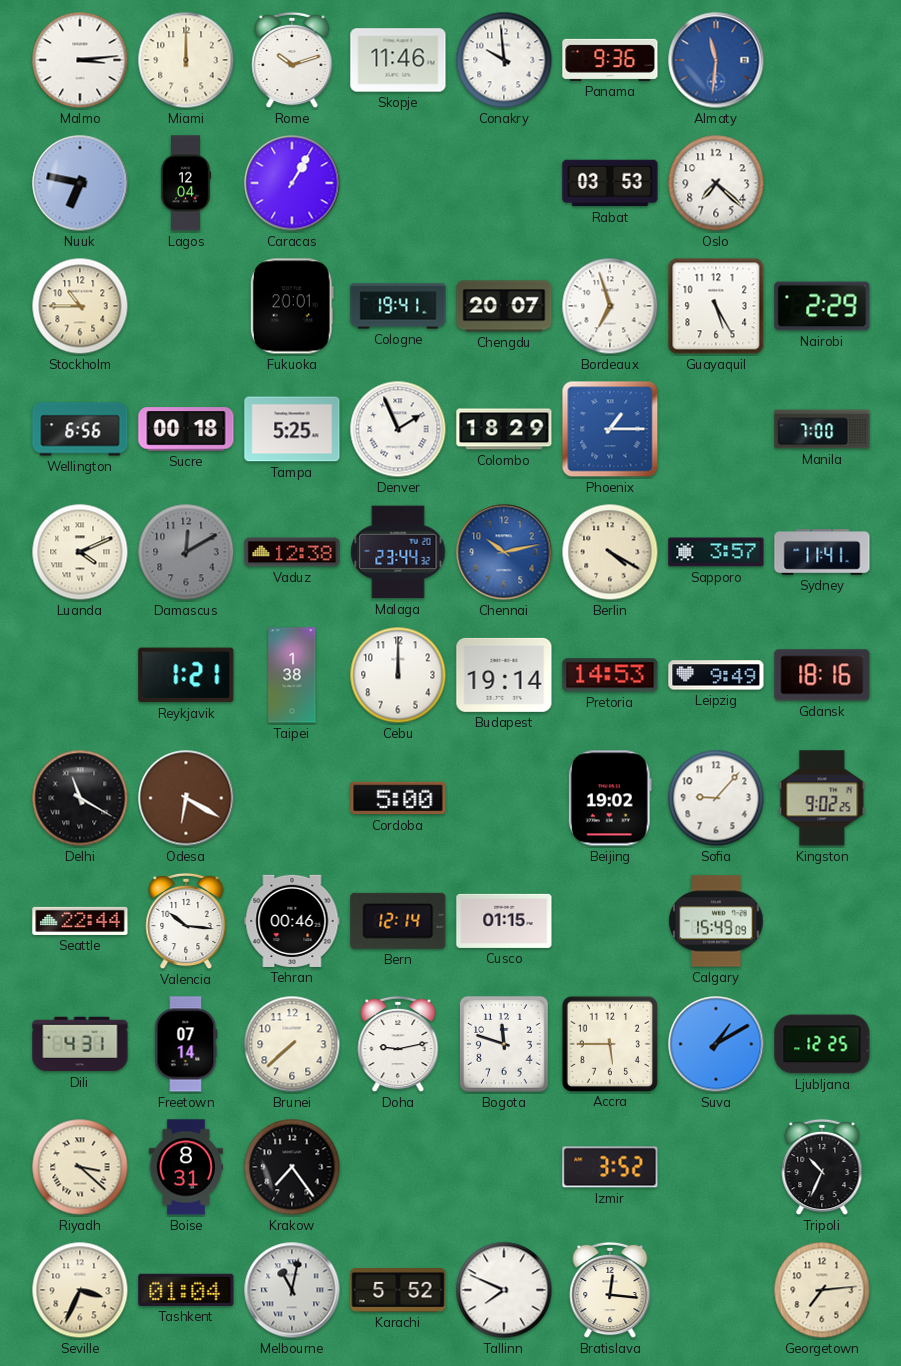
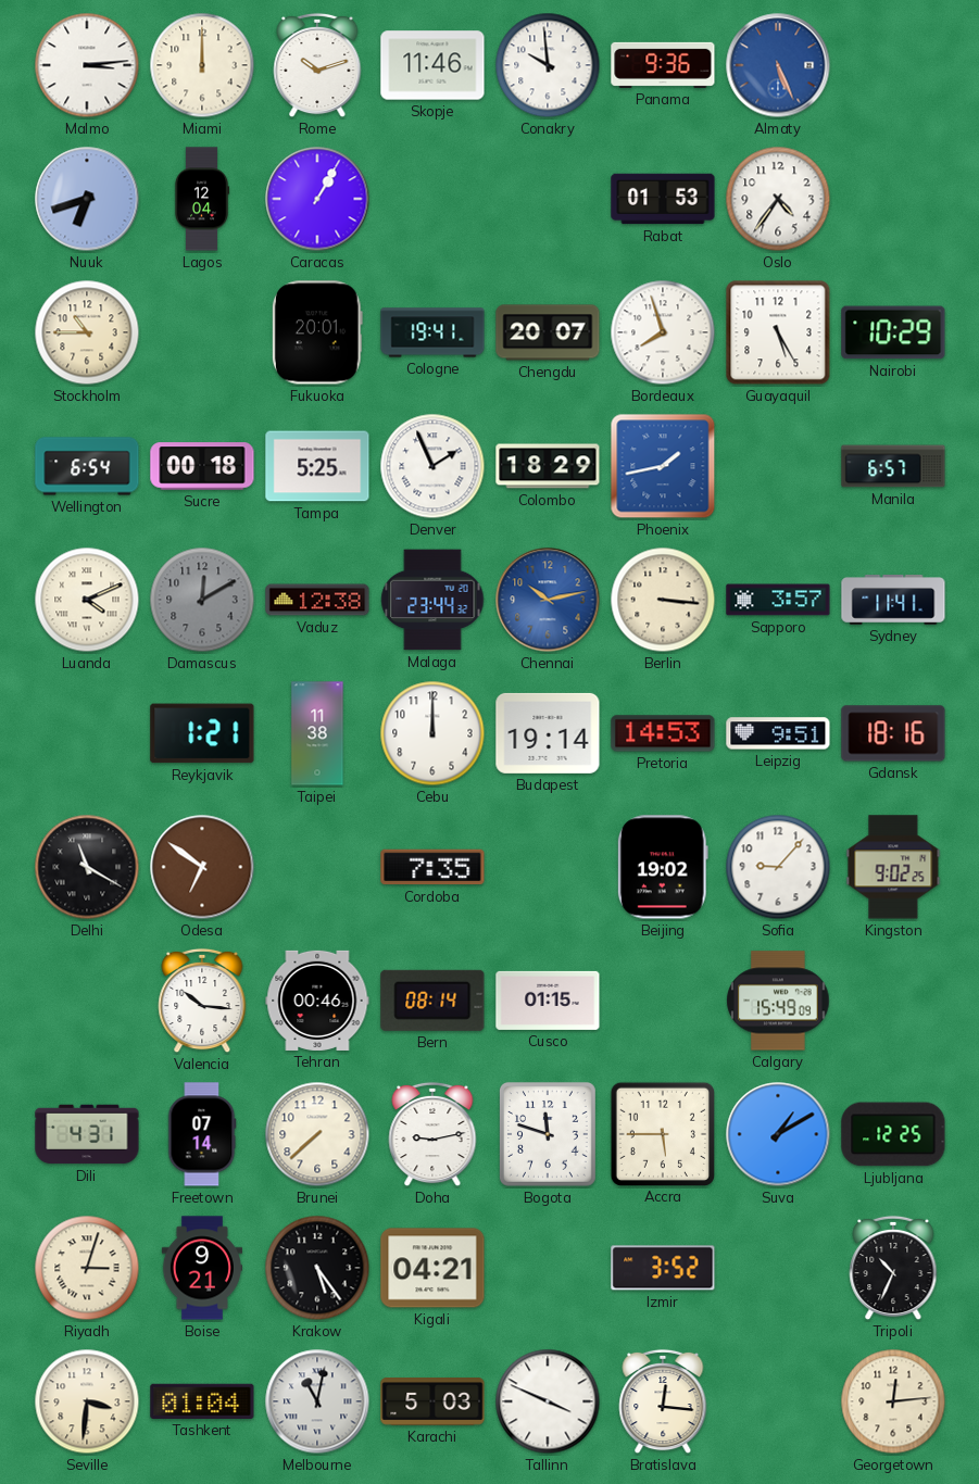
Almaty: 11:31 -> 5:26
Nuuk: 6:47 -> 6:42
Rabat: 03:53 -> 01:53
Oslo: 7:22 -> 4:36
Bordeaux: 6:57 -> 7:57
Nairobi: 2:29 -> 10:29
Wellington: 6:56 -> 6:54
Phoenix: 1:15 -> 1:43
Manila: 7:00 -> 6:57
Berlin: 4:20 -> 3:16
Taipei: 1:38 -> 11:38
Leipzig: 9:49 -> 9:51
Odesa: 6:20 -> 6:51
Cordoba: 5:00 -> 7:35
Seattle: 22:44 -> none
Bern: 12:14 -> 08:14
Riyadh: 3:22 -> 3:03
Boise: 8:31 -> 9:21
Krakow: 7:24 -> 5:24
Kigali: none -> 04:21
Seville: 3:34 -> 3:31
Karachi: 5:52 -> 5:03
Tallinn: 7:49 -> 3:49
Georgetown: 7:14 -> 12:14
